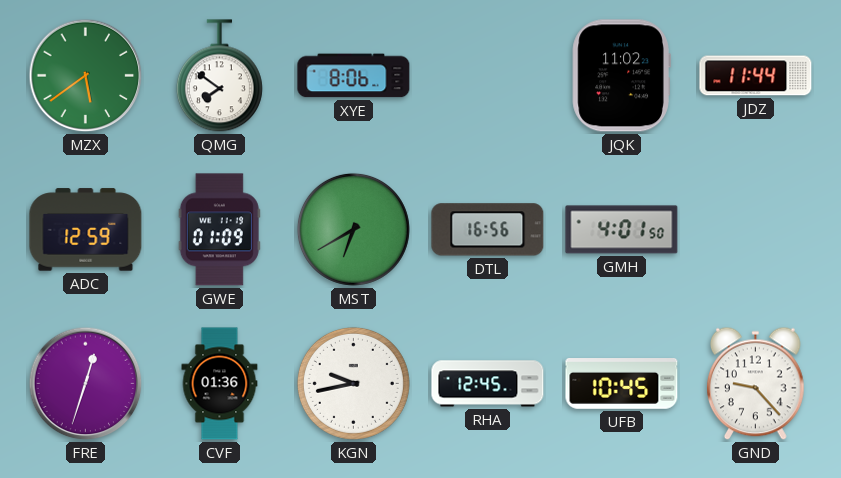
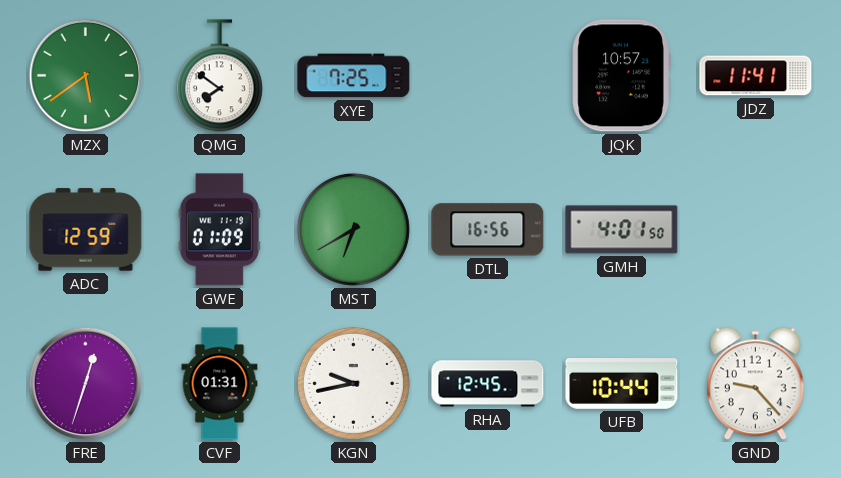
XYE: 8:06 -> 7:25
JQK: 11:02 -> 10:57
JDZ: 11:44 -> 11:41
CVF: 01:36 -> 01:31
UFB: 10:45 -> 10:44
